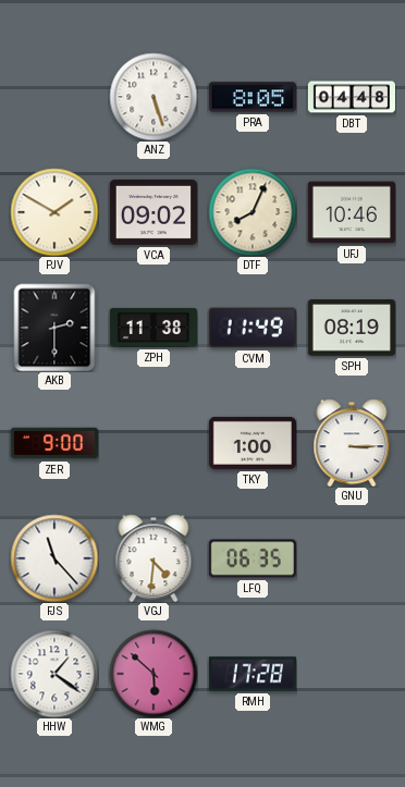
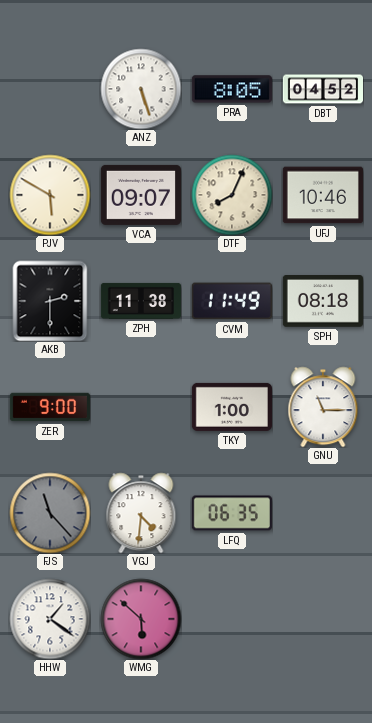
DBT: 04:48 -> 04:52
PJV: 1:50 -> 5:50
VCA: 09:02 -> 09:07
SPH: 08:19 -> 08:18
GNU: 3:15 -> 11:15
FJS dial: white -> grey
RMH: 17:28 -> none
